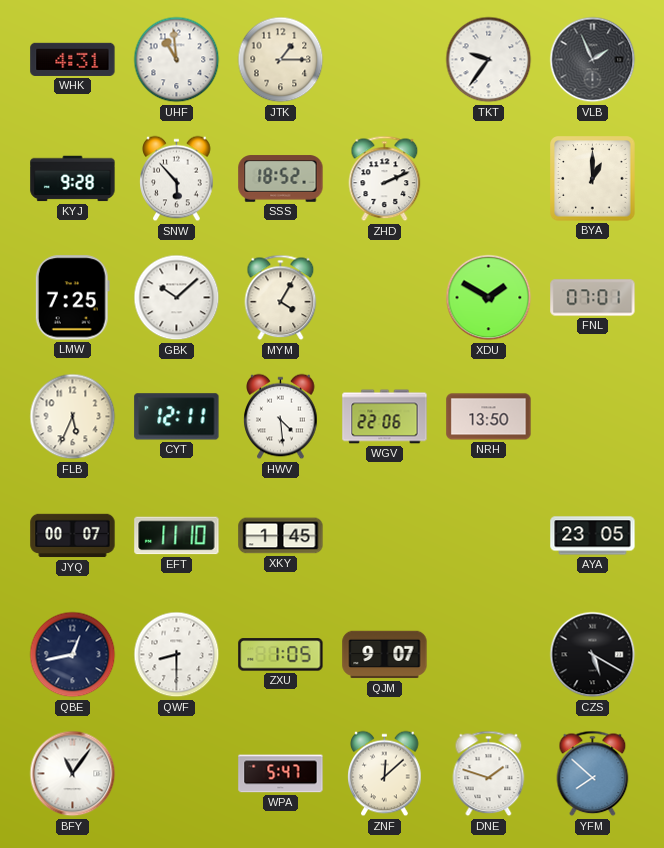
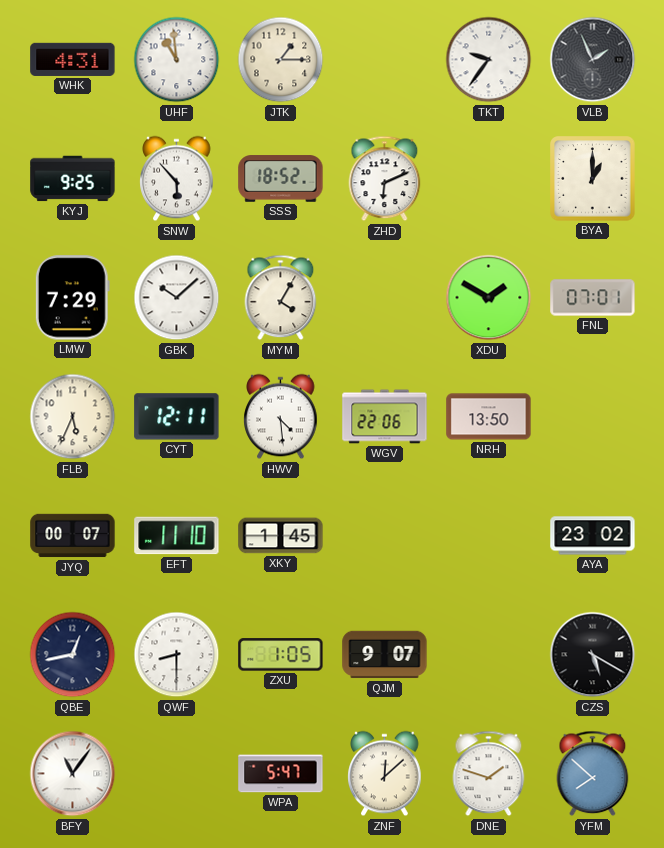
KYJ: 9:28 -> 9:25
ZHD: 2:11 -> 6:11
LMW: 7:25 -> 7:29
AYA: 23:05 -> 23:02
